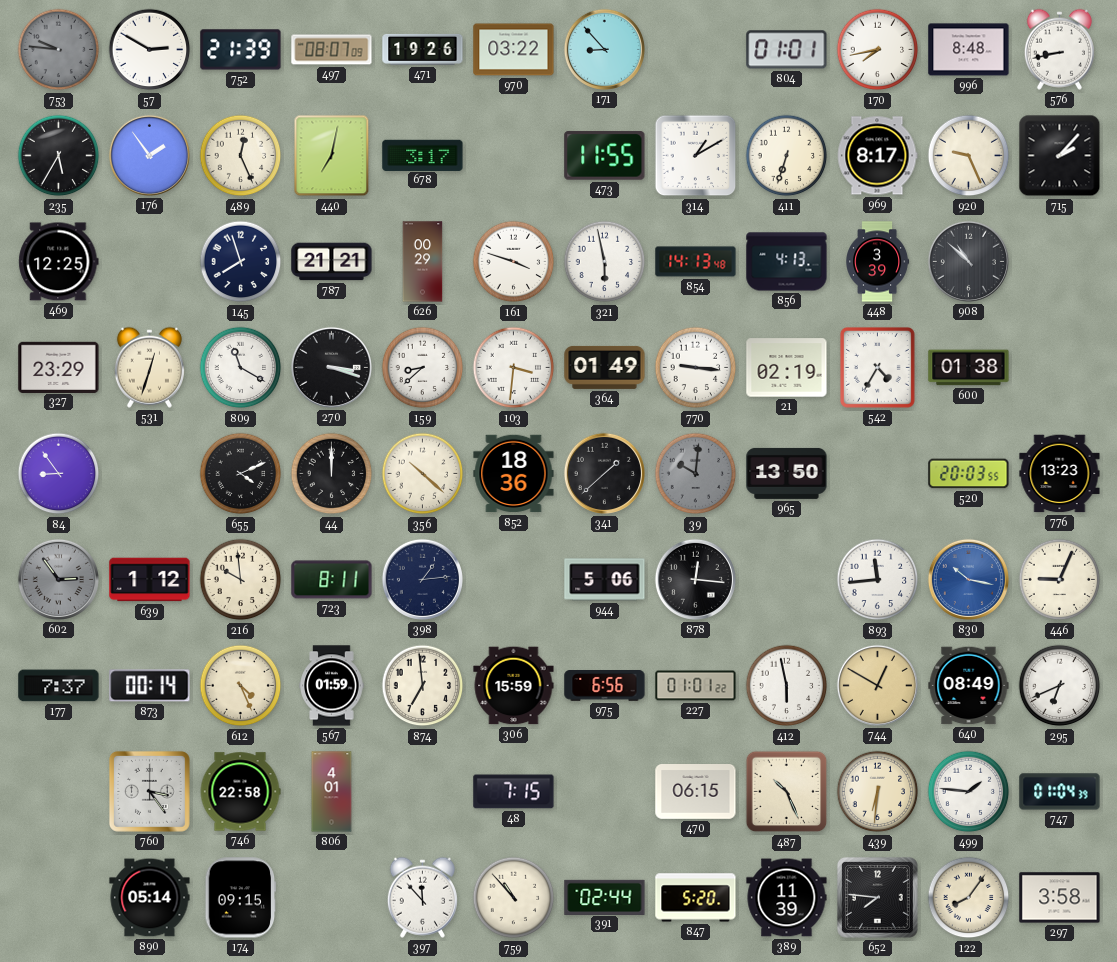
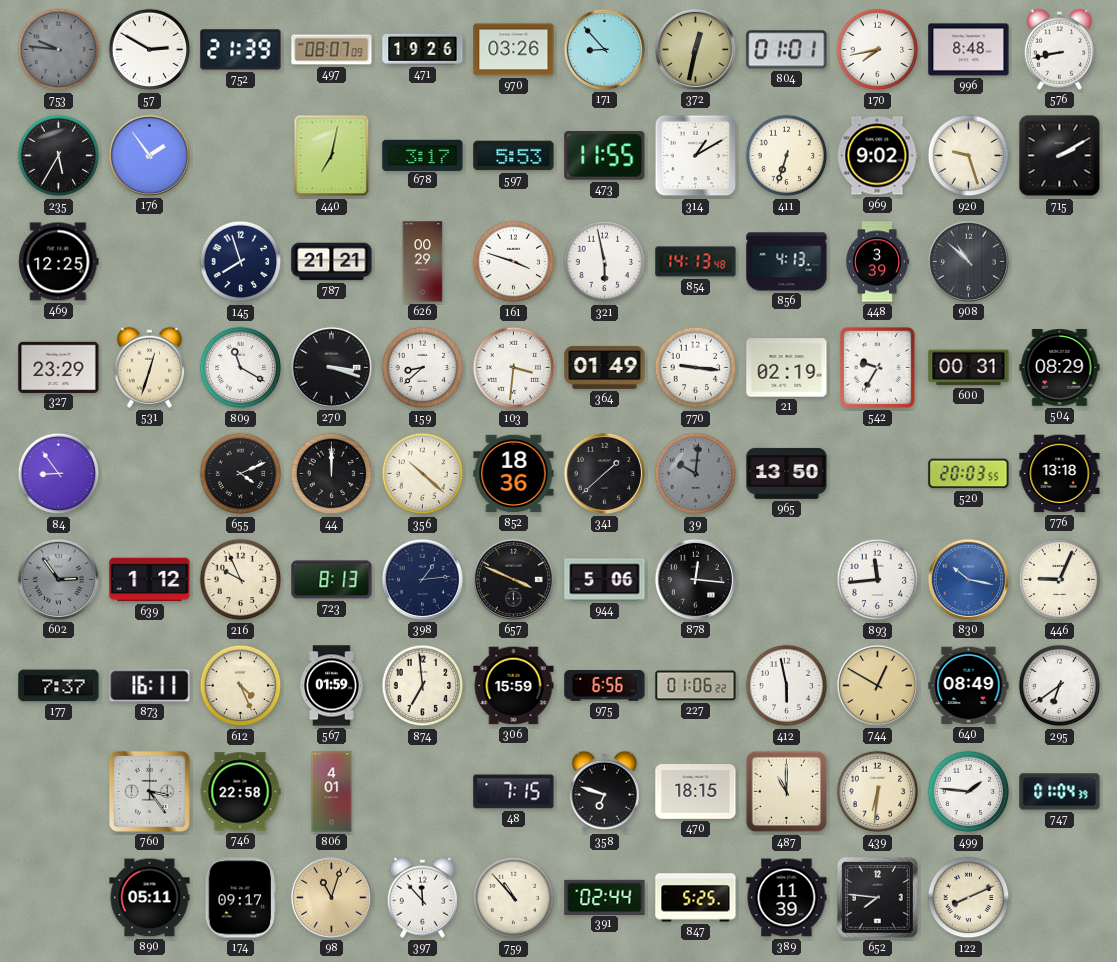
970: 03:22 -> 03:26
372: none -> 12:32
489: 12:26 -> none
597: none -> 5:53
969: 8:17 -> 9:02
920: 9:26 -> 9:27
715: 2:07 -> 2:10
542: 4:35 -> 9:35
600: 01:38 -> 00:31
504: none -> 08:29
776: 13:23 -> 13:18
216: 9:59 -> 9:56
723: 8:11 -> 8:13
657: none -> 3:49
873: 00:14 -> 16:11
227: 01:01 -> 01:06
295: 6:41 -> 6:39
358: none -> 6:48
470: 06:15 -> 18:15
487: 10:26 -> 11:00
890: 05:14 -> 05:11
174: 09:15 -> 09:17
98: none -> 11:03
847: 5:20 -> 5:25
122: 8:06 -> 8:11
297: 3:58 -> none
